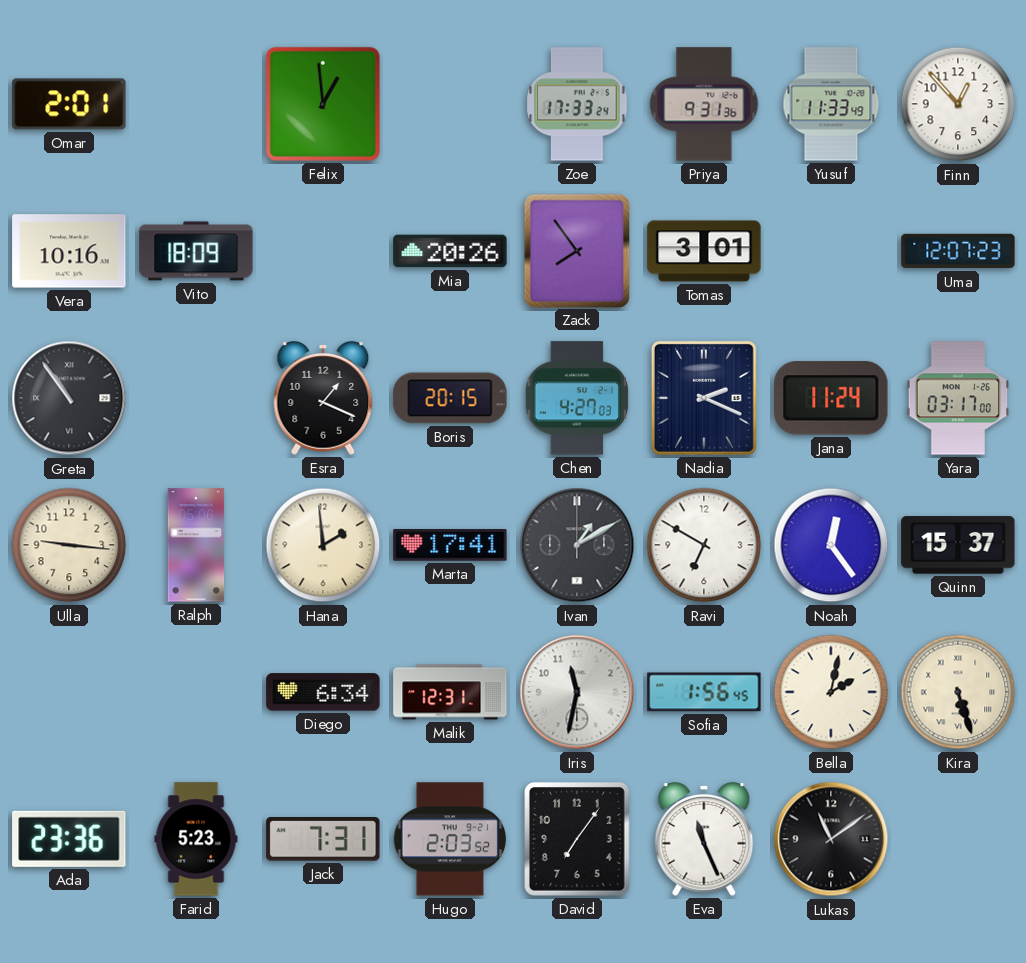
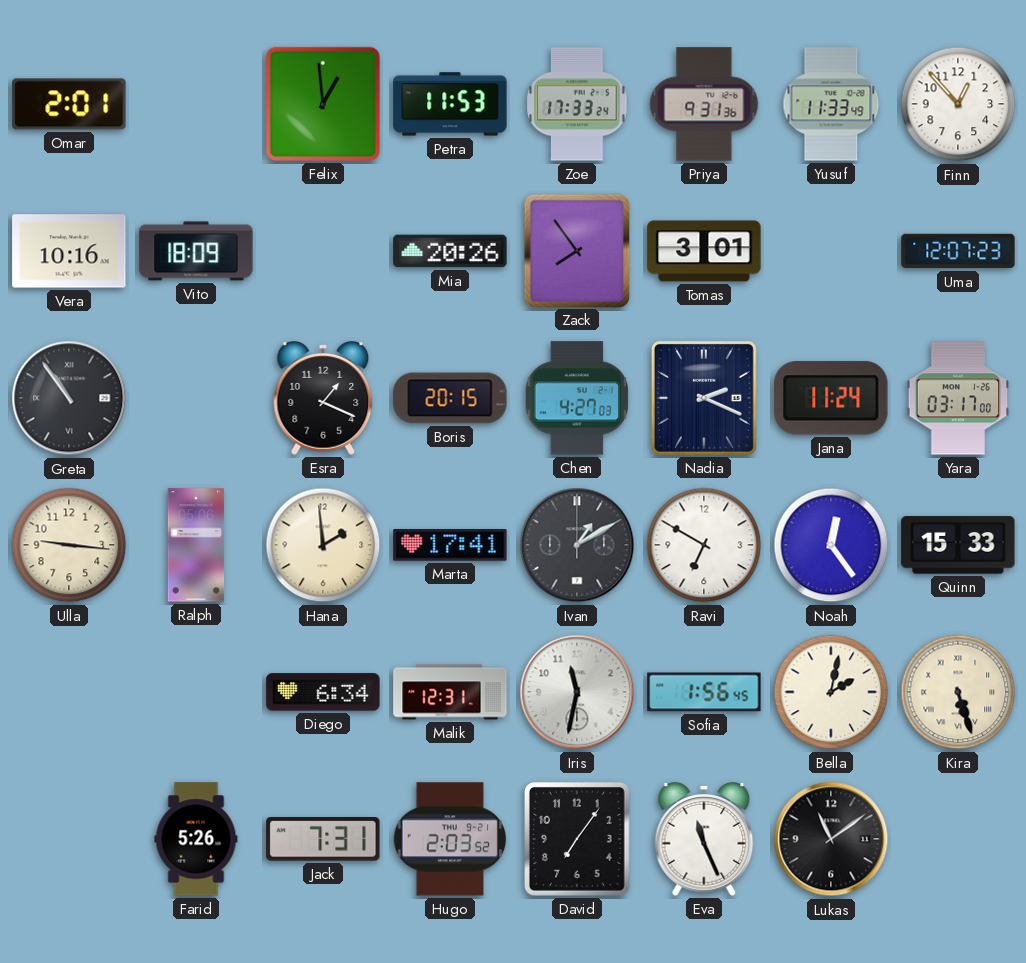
Petra: none -> 11:53
Quinn: 15:37 -> 15:33
Ada: 23:36 -> none
Farid: 5:23 -> 5:26
